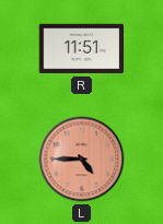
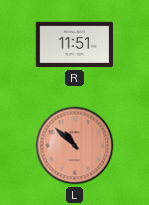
L: 4:45 -> 10:52
